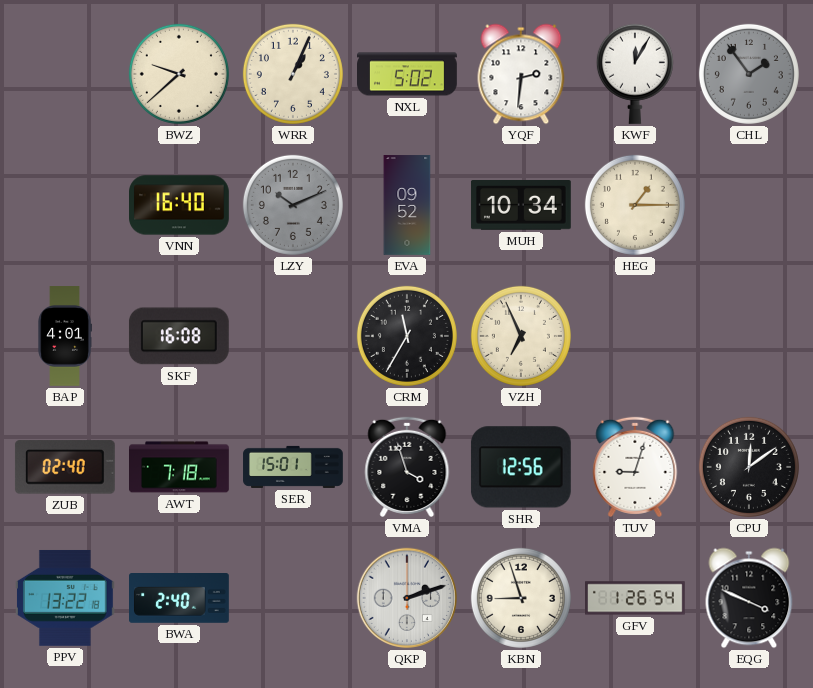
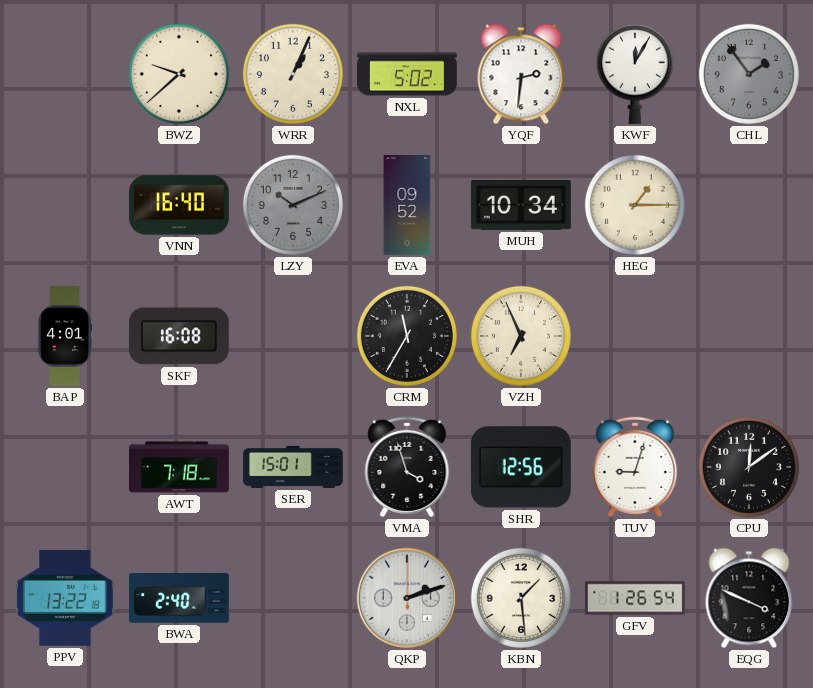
ZUB: 02:40 -> none
KBN: 8:57 -> 1:29
